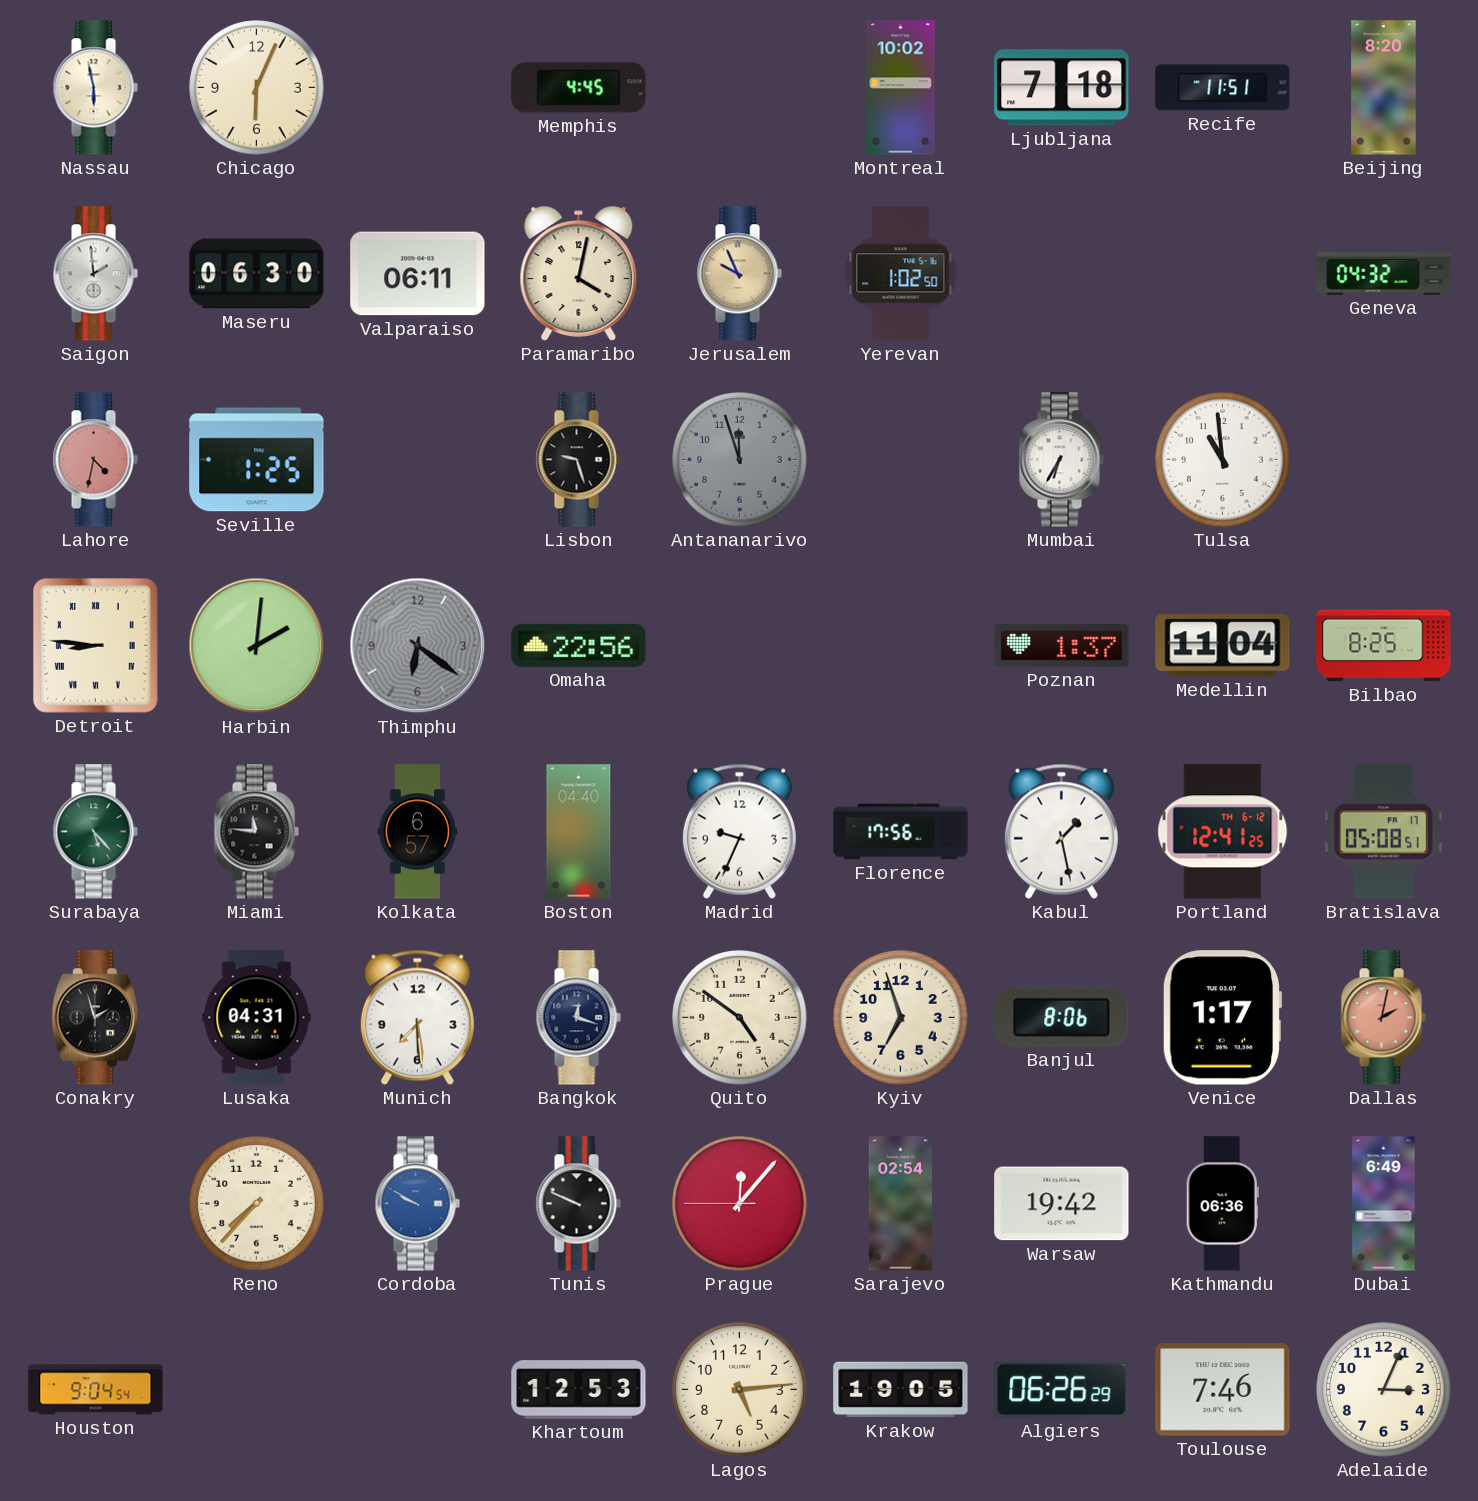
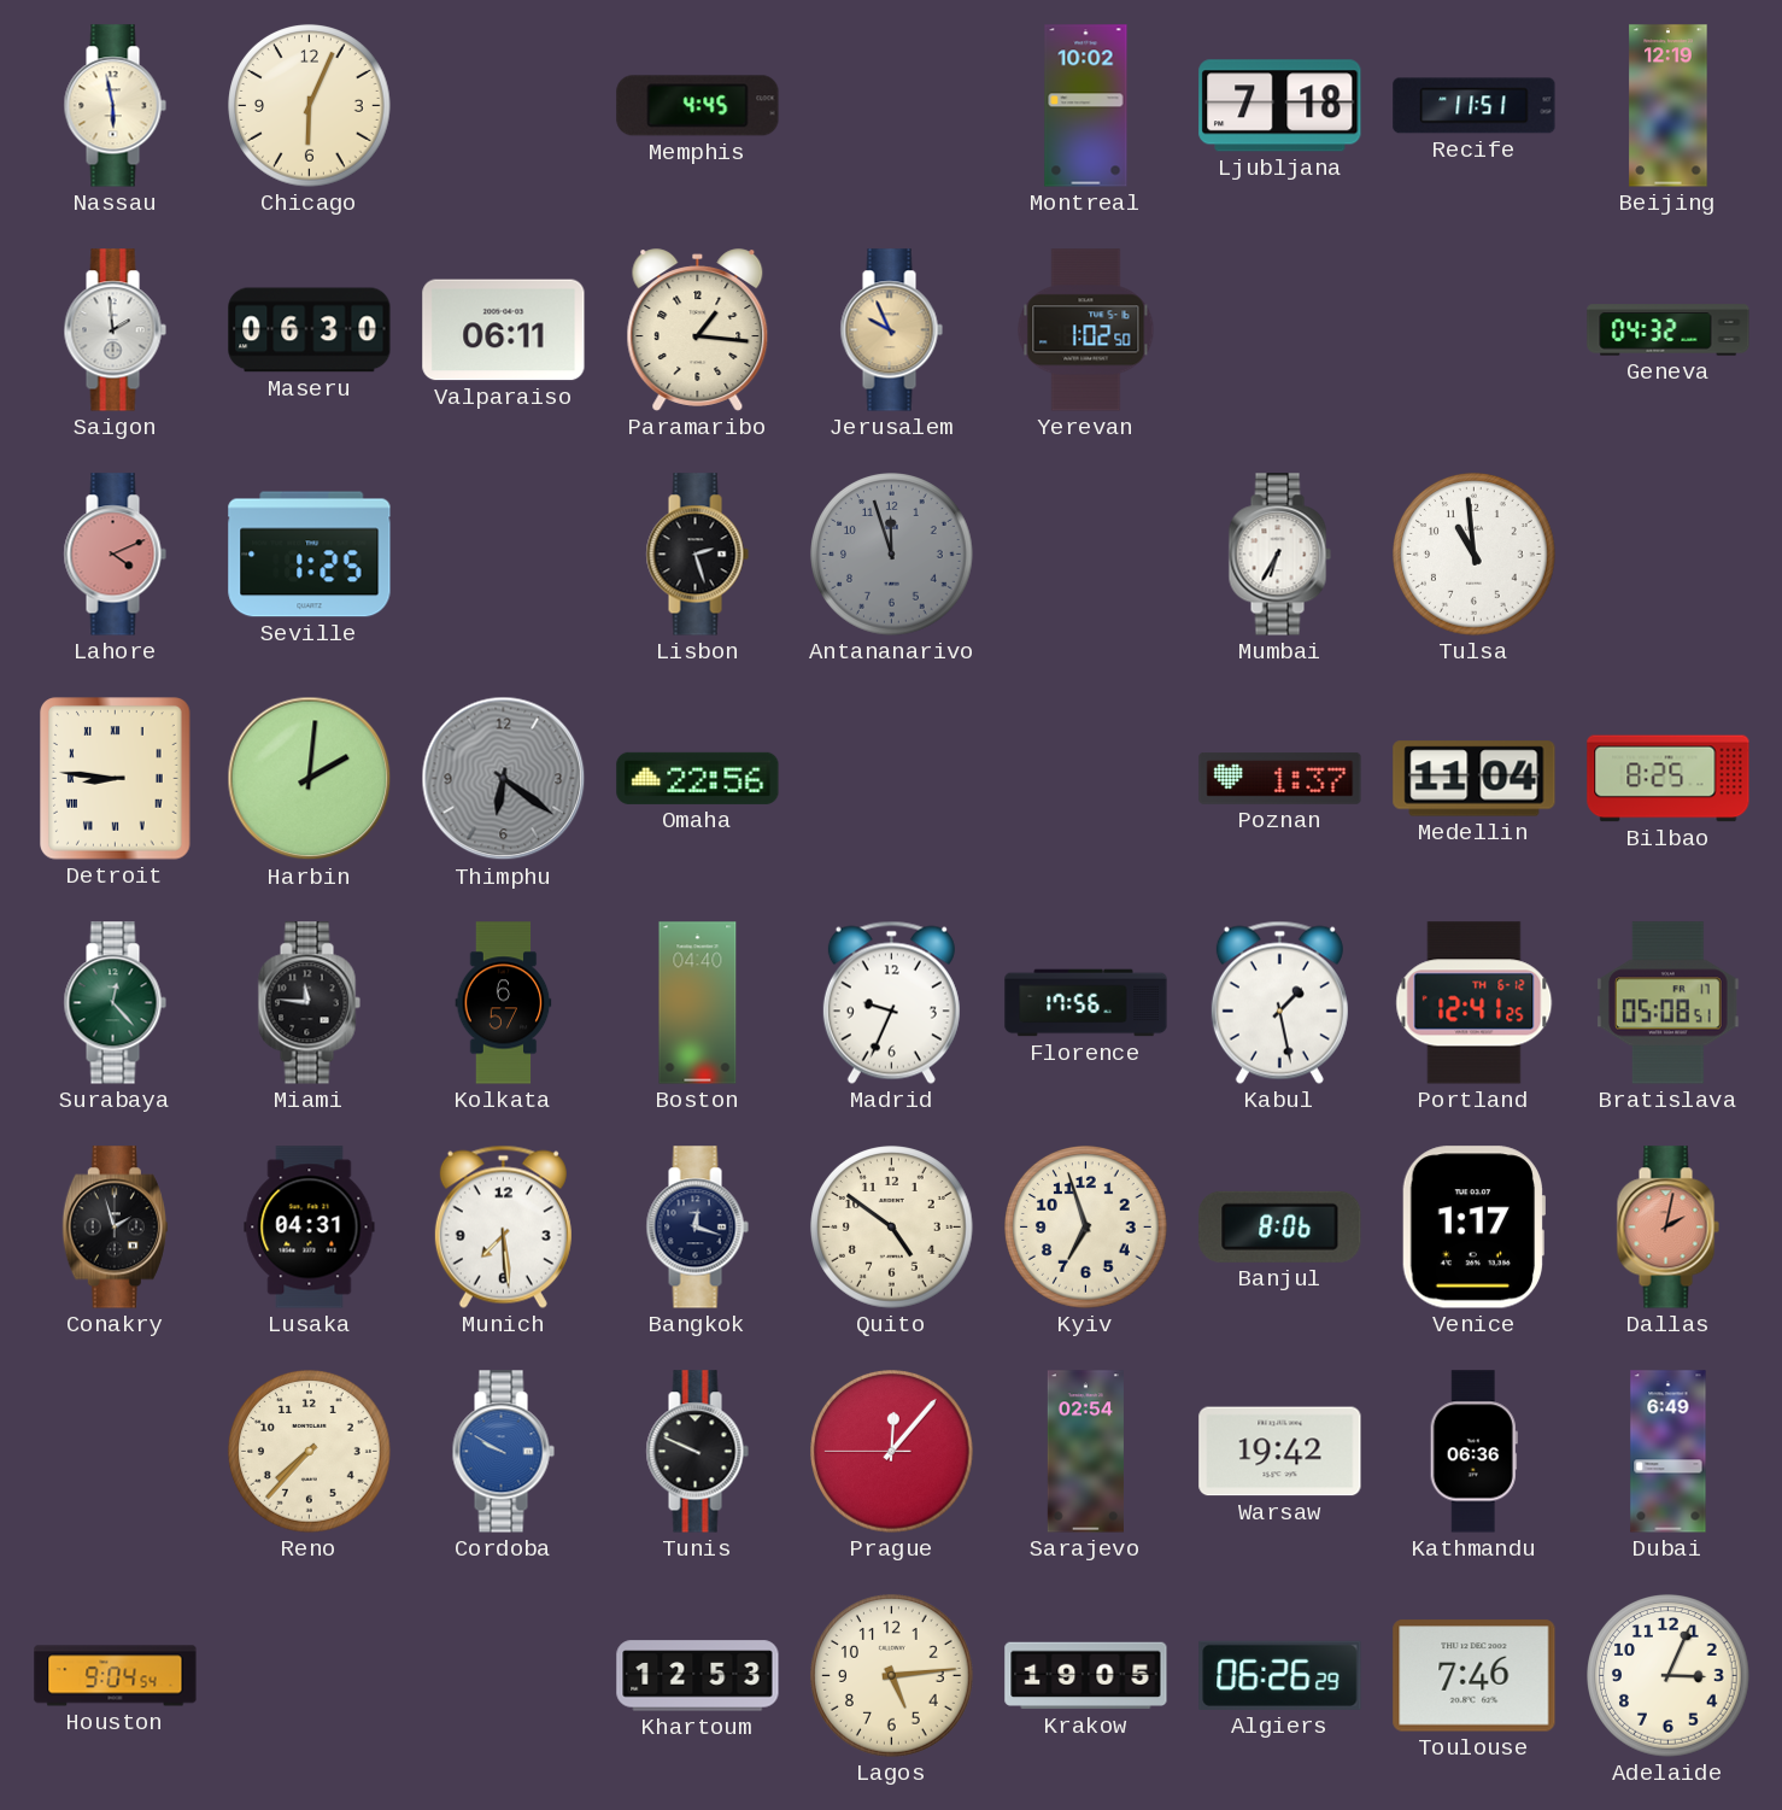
Beijing: 8:20 -> 12:19
Paramaribo: 4:02 -> 1:16
Lahore: 4:32 -> 4:11
Lisbon: 9:27 -> 2:27
Surabaya: 5:23 -> 12:23
